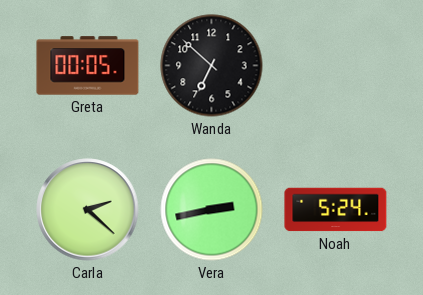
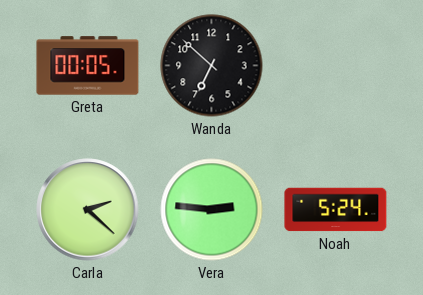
Vera: 2:43 -> 2:46
